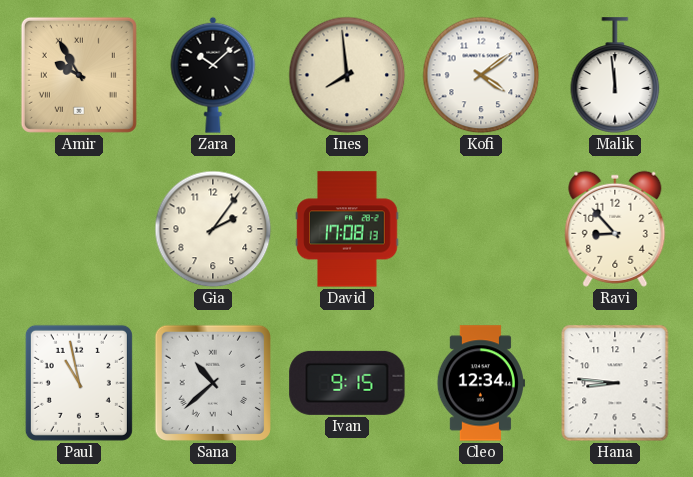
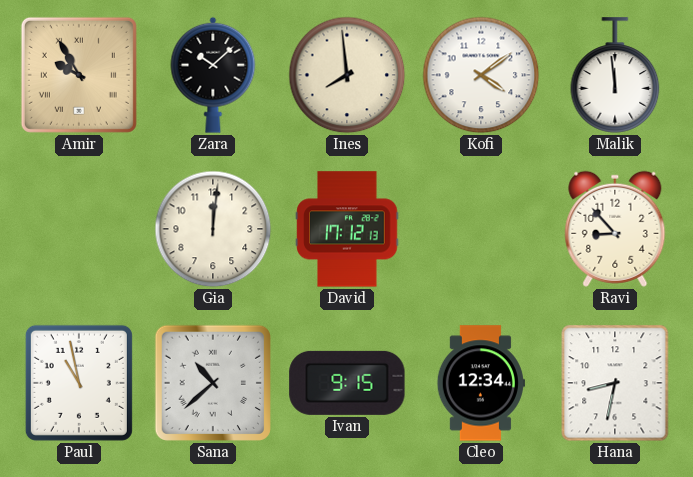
Gia: 2:06 -> 12:01
David: 17:08 -> 17:12
Hana: 8:46 -> 8:32
